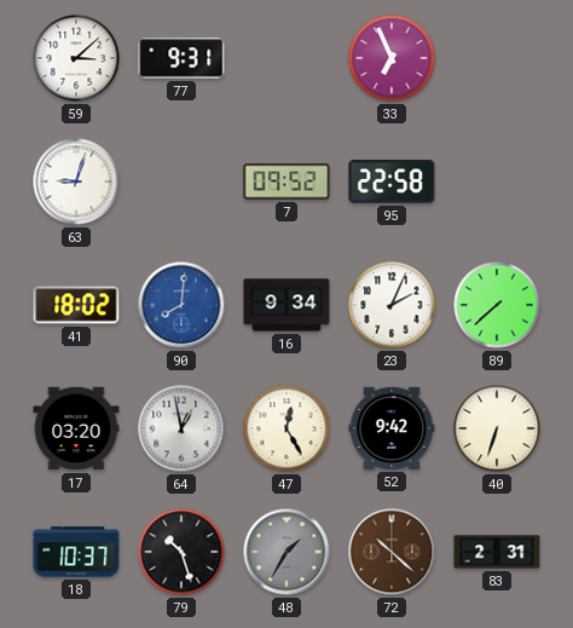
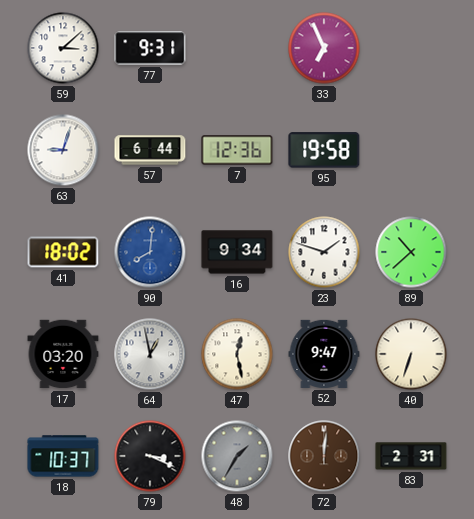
57: none -> 6:44
7: 09:52 -> 12:36
95: 22:58 -> 19:58
23: 2:04 -> 1:48
89: 7:38 -> 10:38
47: 12:25 -> 12:28
52: 9:42 -> 9:47
79: 10:27 -> 3:19
72: 10:22 -> 12:01
